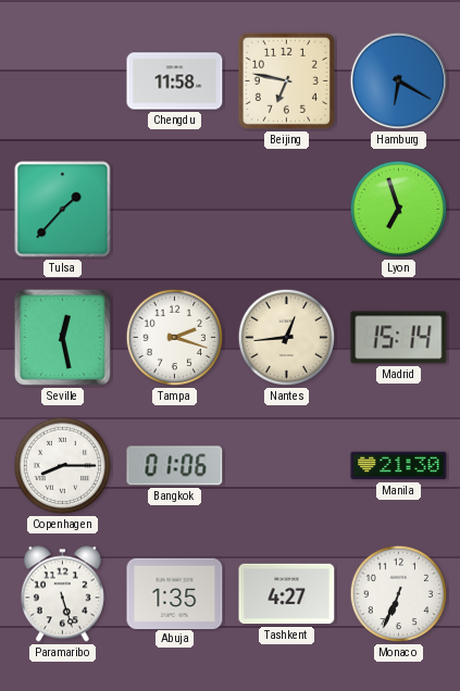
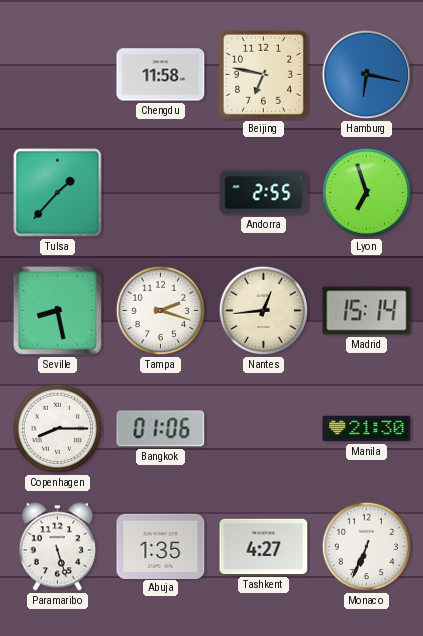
Hamburg: 6:20 -> 6:17
Andorra: none -> 2:55
Seville: 12:28 -> 8:28
